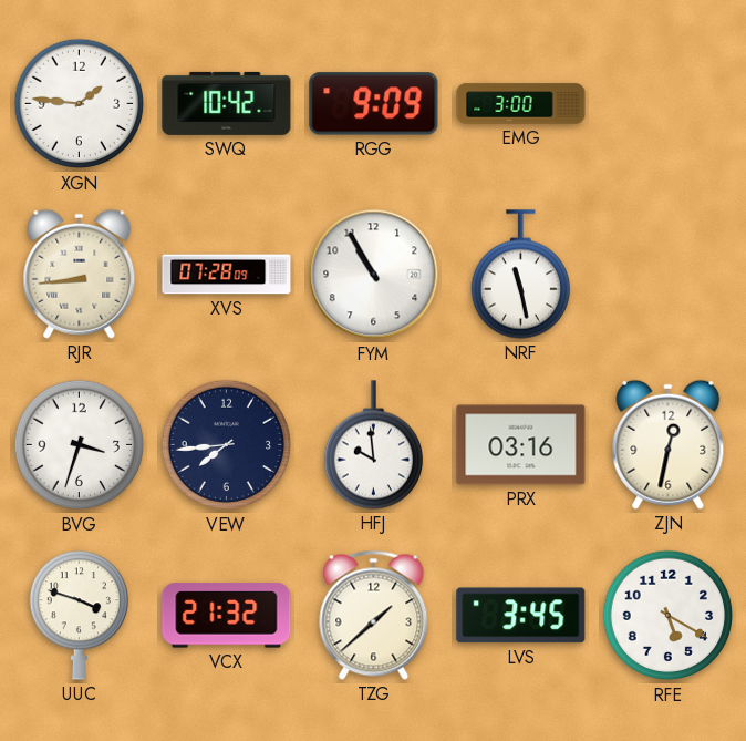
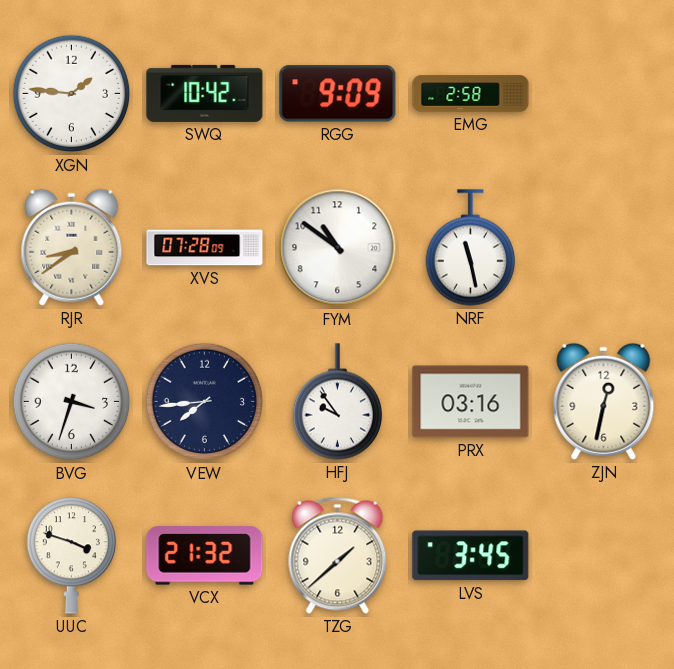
EMG: 3:00 -> 2:58
RJR: 8:44 -> 8:39
FYM: 10:55 -> 10:51
HFJ: 9:59 -> 9:54
RFE: 5:20 -> none
